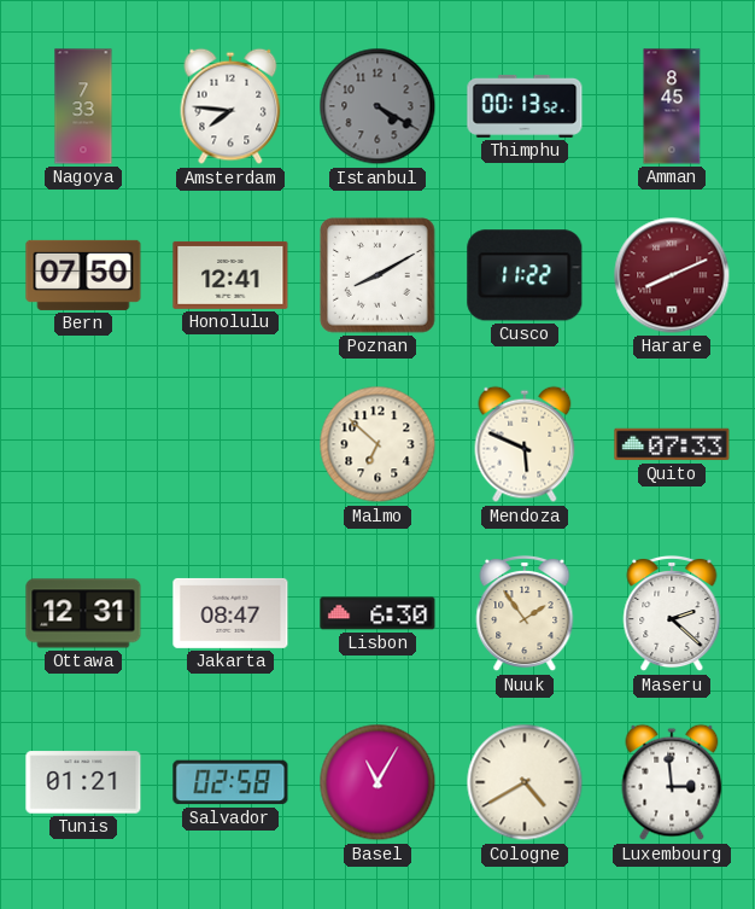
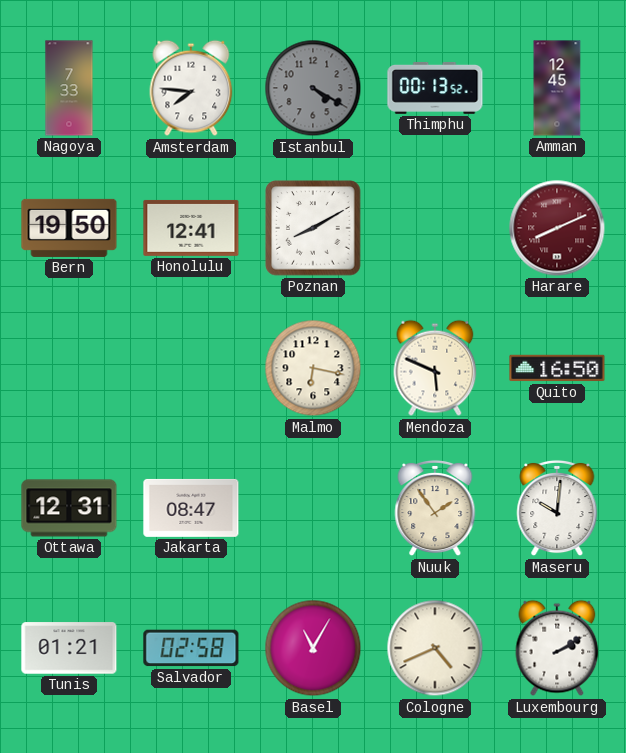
Amman: 8:45 -> 12:45
Bern: 07:50 -> 19:50
Cusco: 11:22 -> none
Malmo: 6:52 -> 6:17
Quito: 07:33 -> 16:50
Lisbon: 6:30 -> none
Maseru: 2:22 -> 10:01
Cologne: 4:40 -> 4:41
Luxembourg: 2:59 -> 2:10
